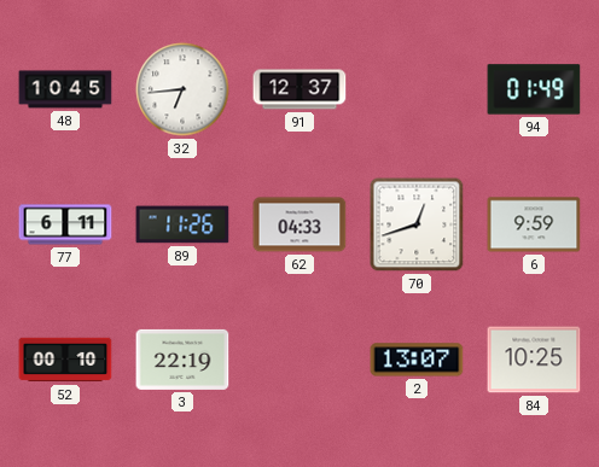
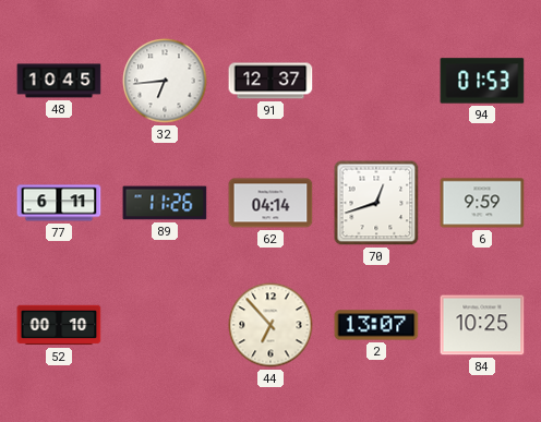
94: 01:49 -> 01:53
62: 04:33 -> 04:14
3: 22:19 -> none
44: none -> 6:53
